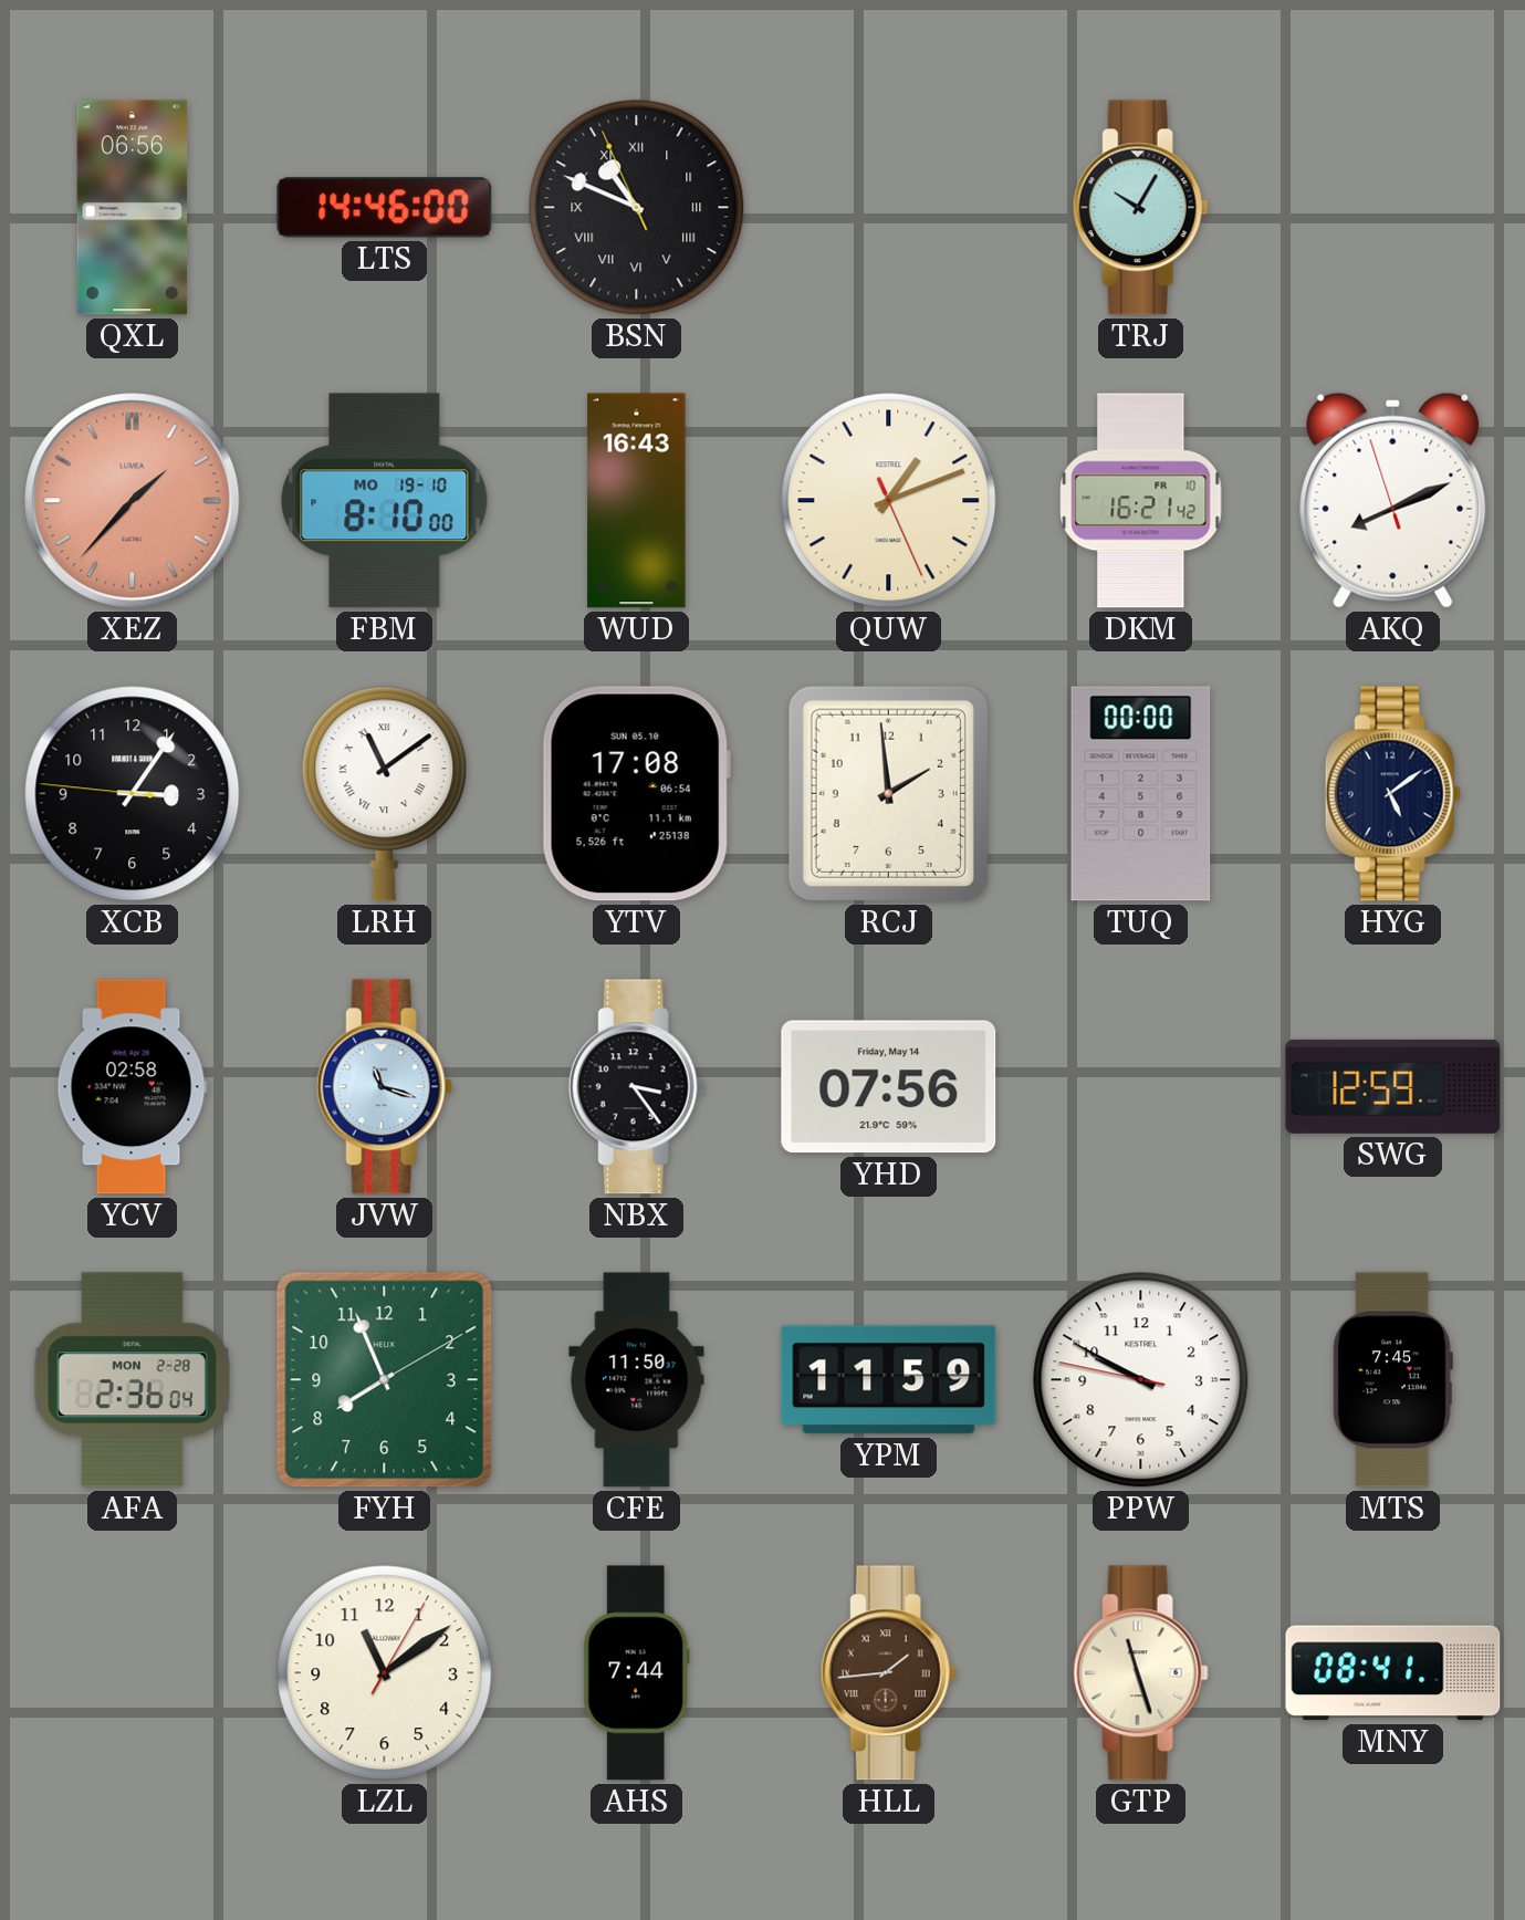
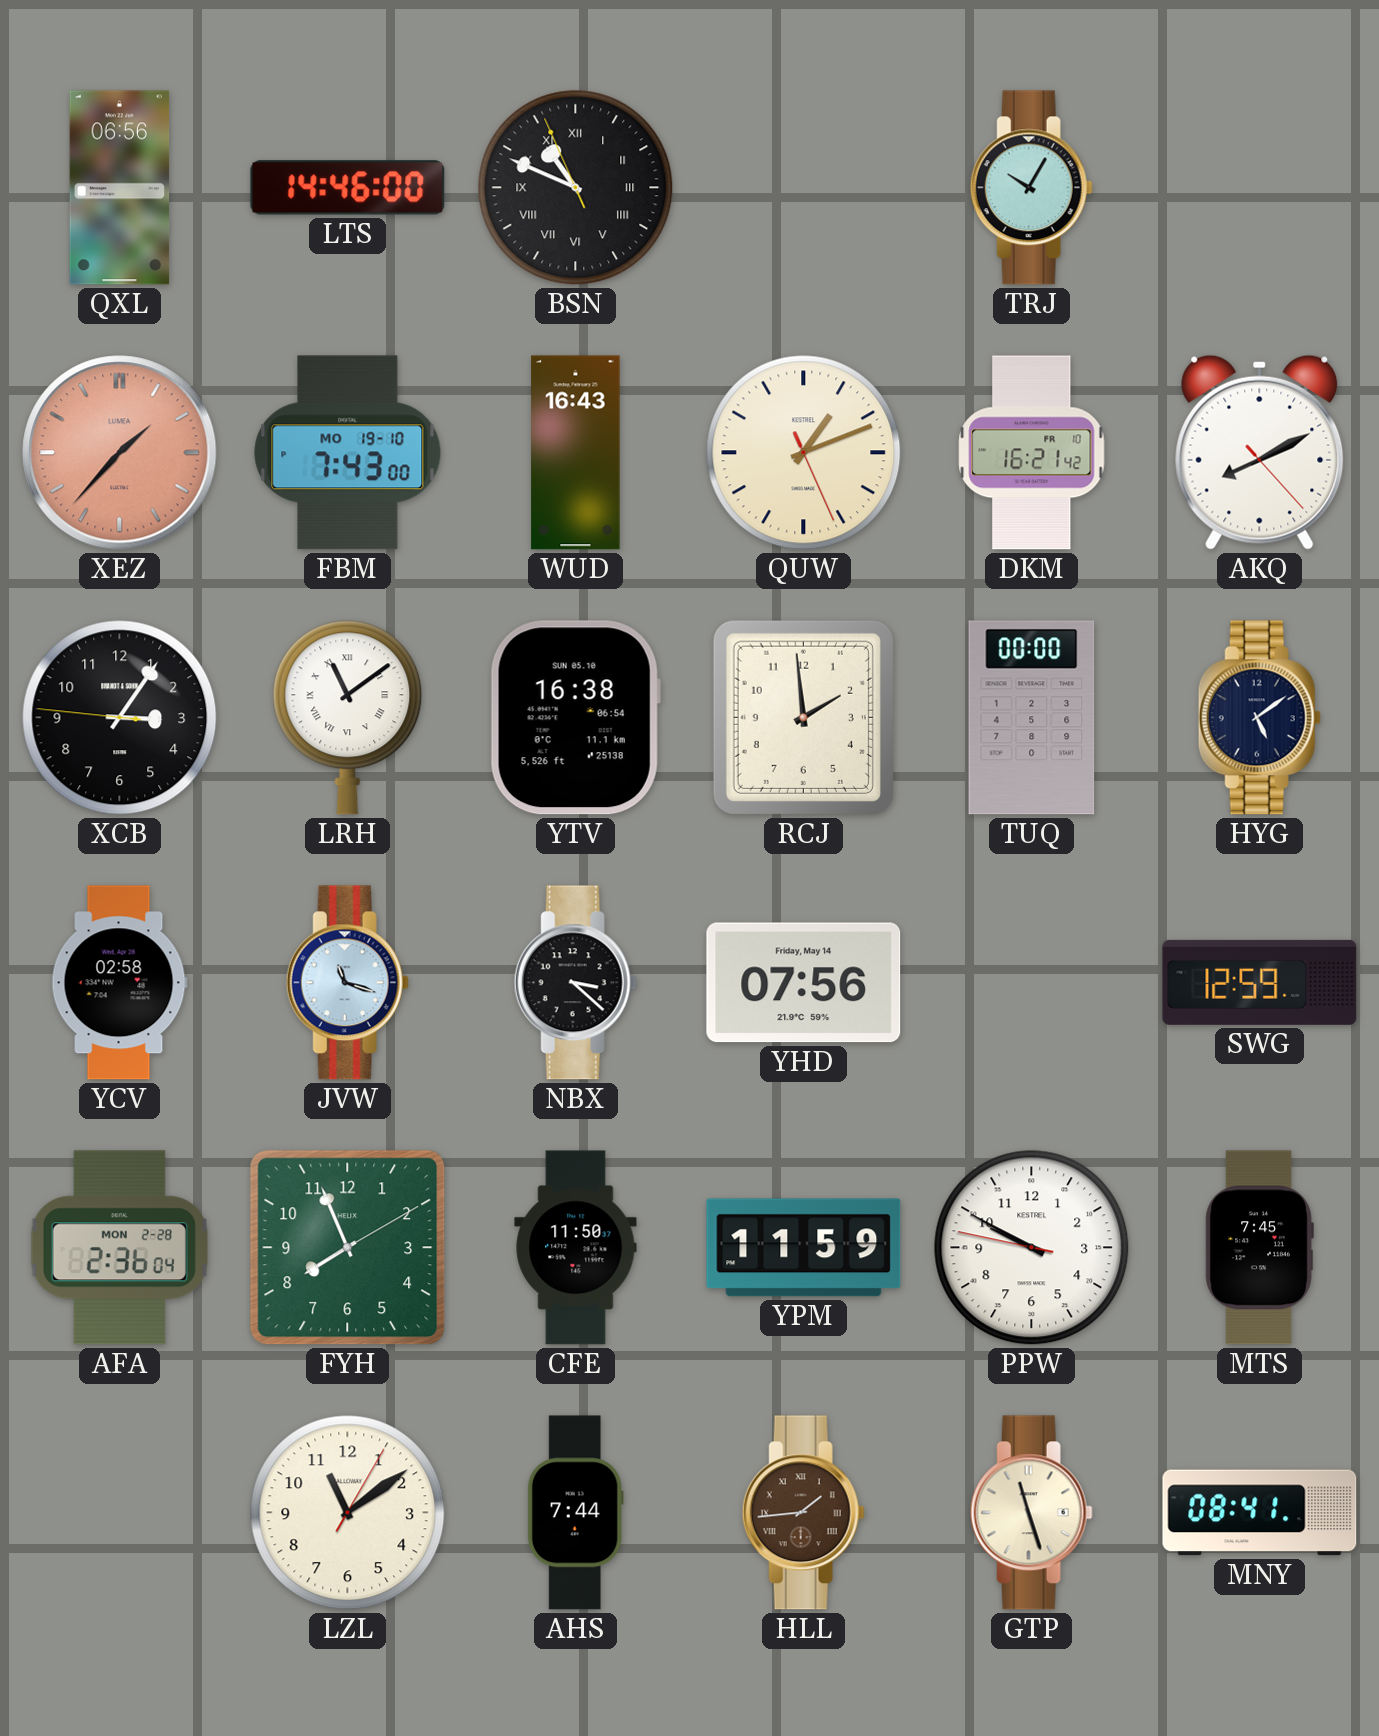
FBM: 8:10 -> 7:43
AKQ: 8:10:57 -> 8:10:23
YTV: 17:08 -> 16:38
NBX: 3:24 -> 3:22
